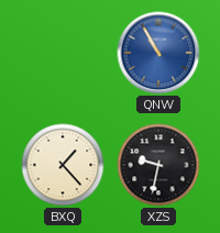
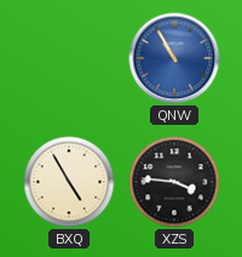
BXQ: 1:23 -> 4:55
XZS: 9:32 -> 3:46
